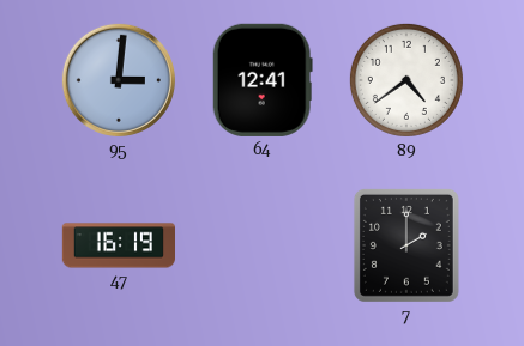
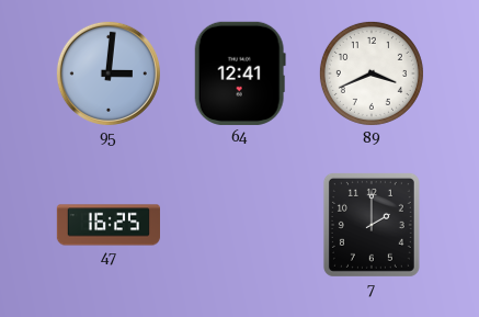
89: 4:39 -> 3:41
47: 16:19 -> 16:25
